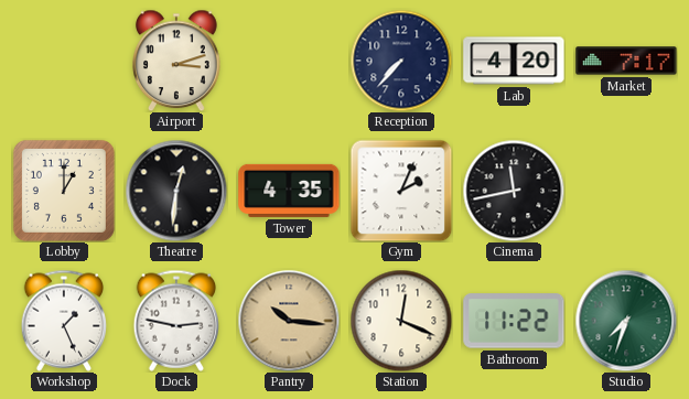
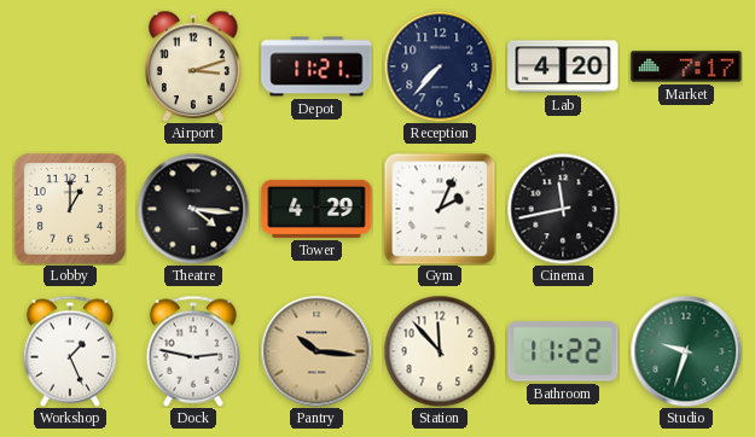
Depot: none -> 11:21
Theatre: 12:31 -> 4:16
Tower: 4:35 -> 4:29
Station: 12:19 -> 11:53
Studio: 7:33 -> 9:33
